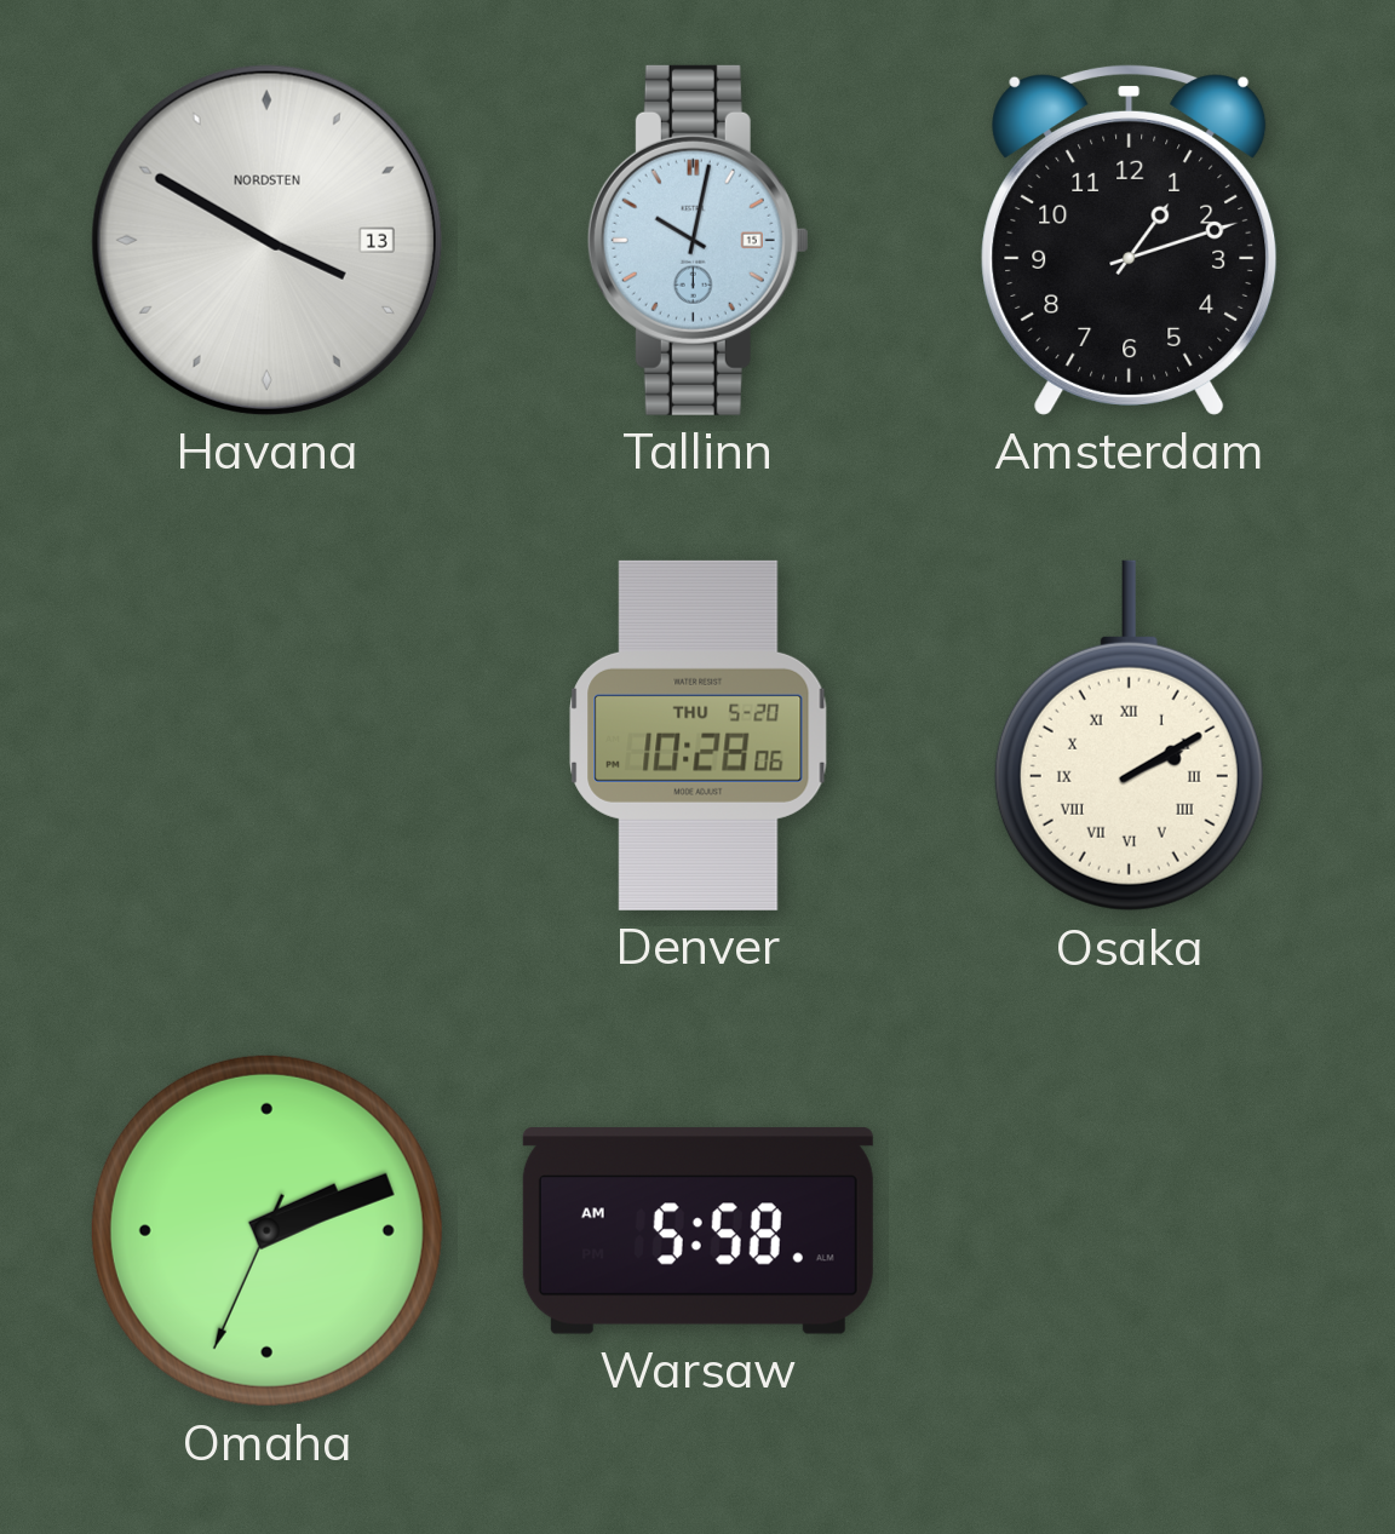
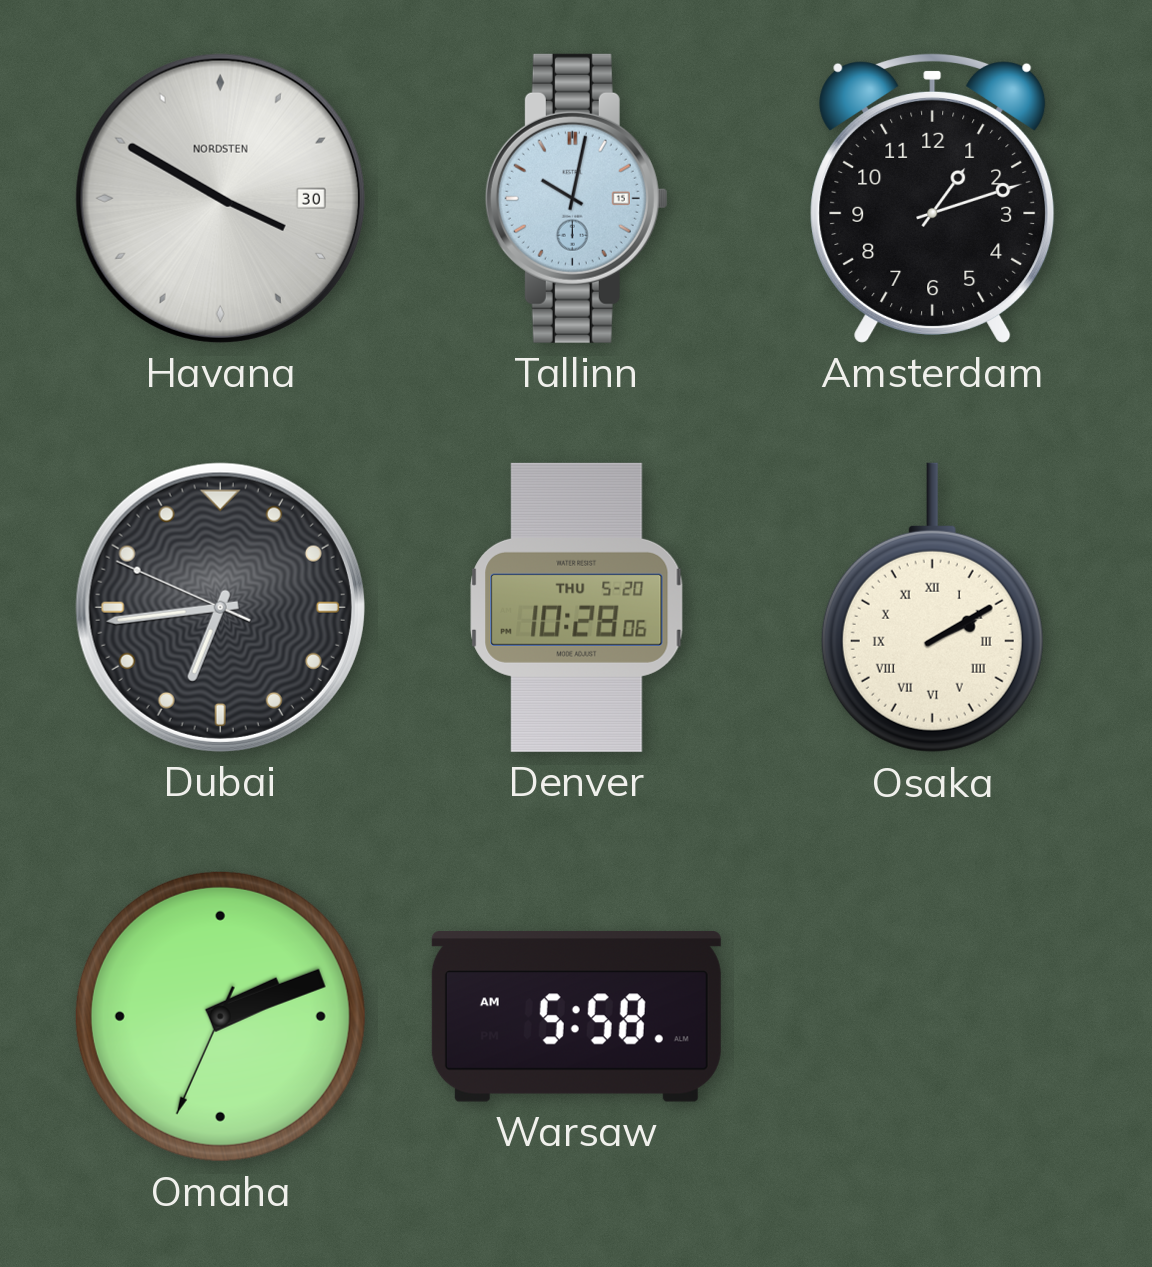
Havana date: 13 -> 30
Dubai: none -> 6:43
